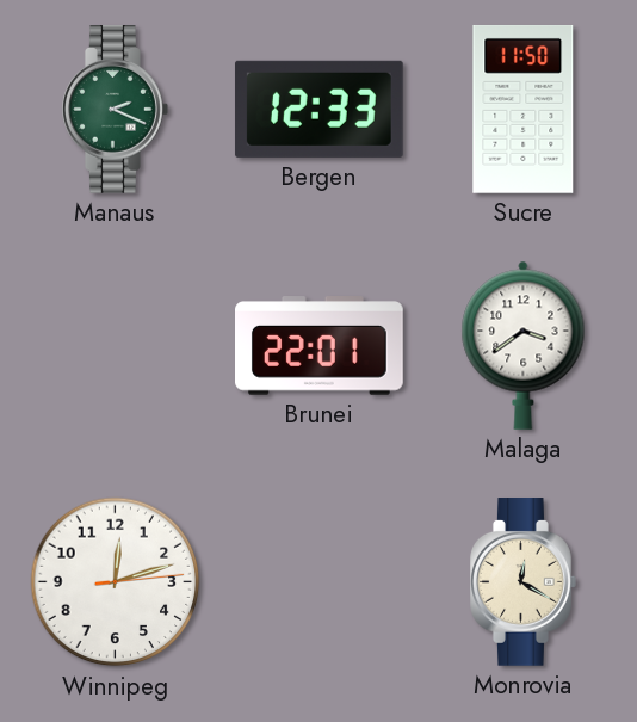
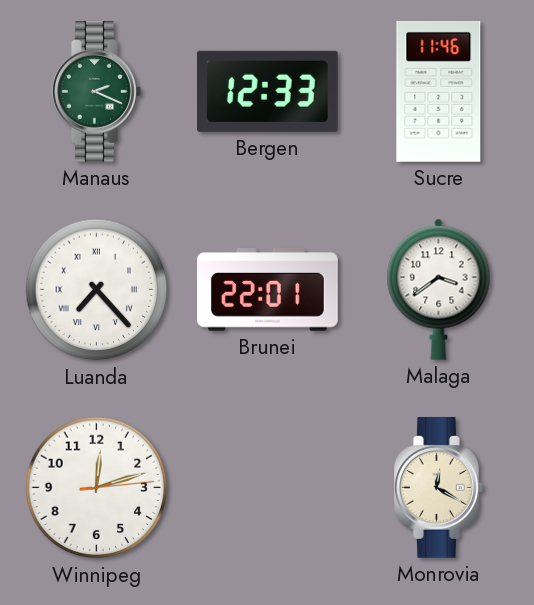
Sucre: 11:50 -> 11:46
Luanda: none -> 7:23
